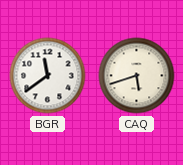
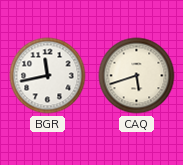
BGR: 11:39 -> 11:43
